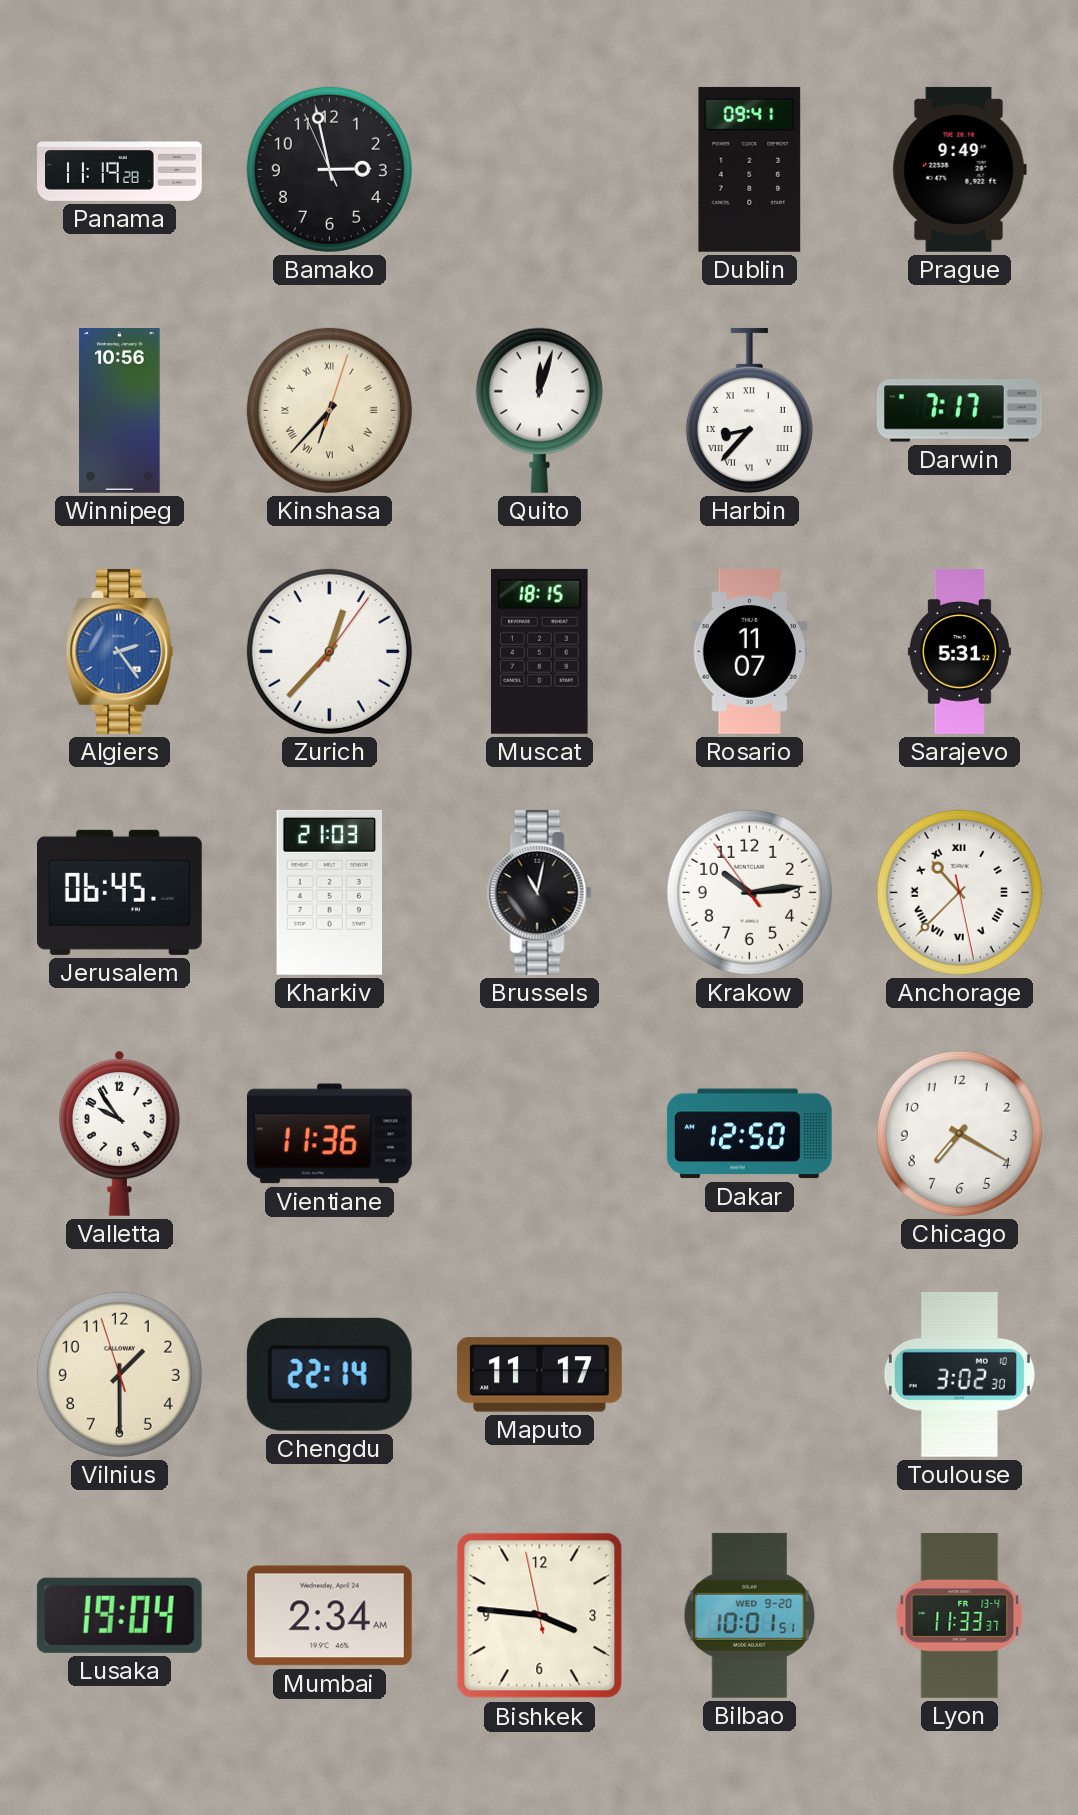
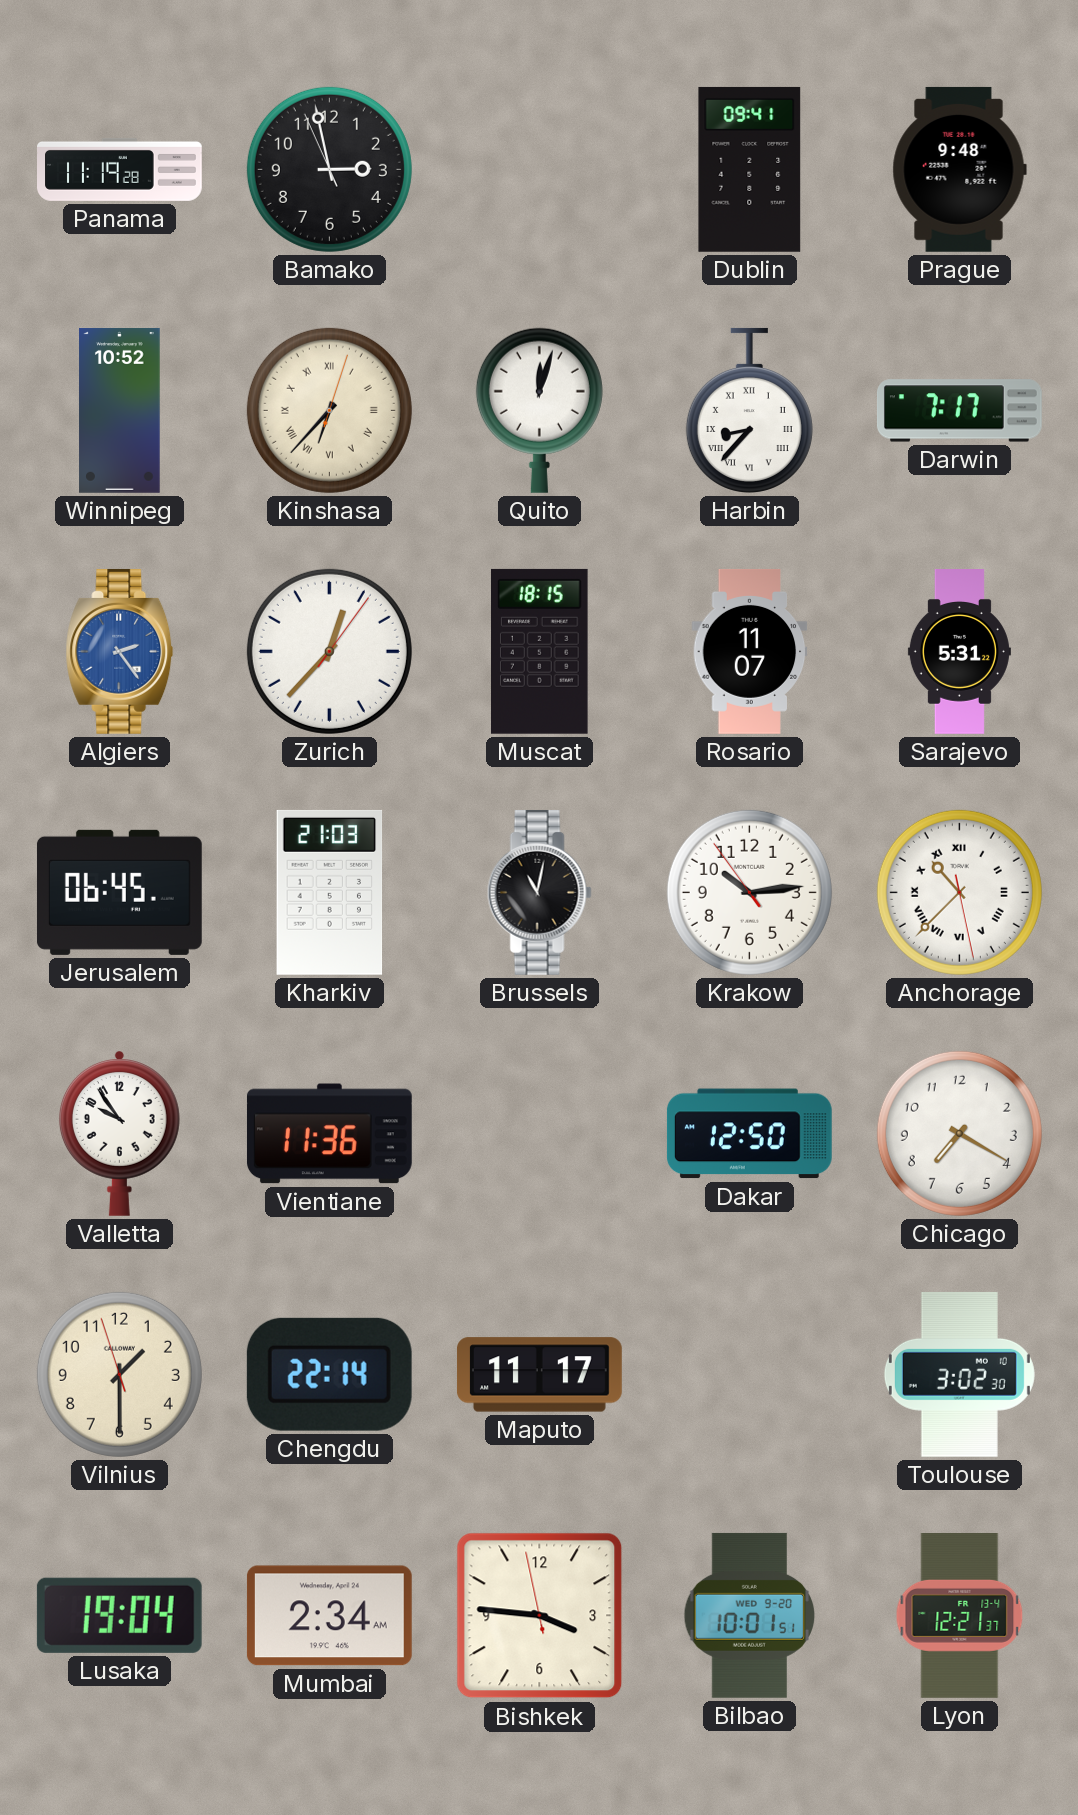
Prague: 9:49 -> 9:48
Winnipeg: 10:56 -> 10:52
Lyon: 11:33 -> 12:21
